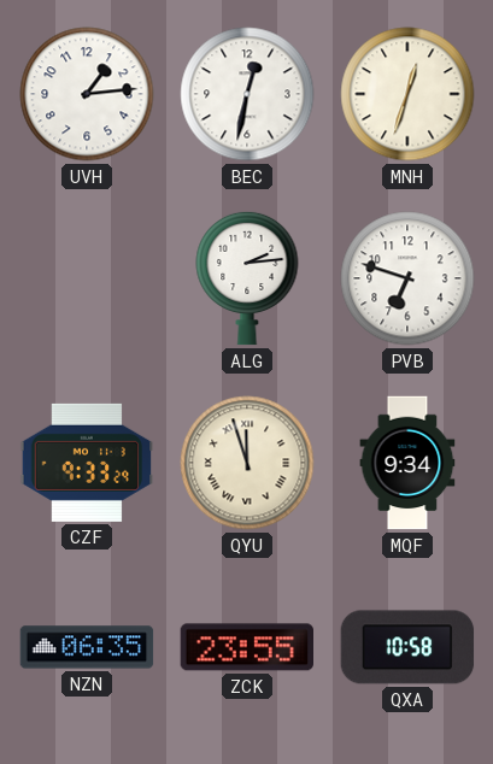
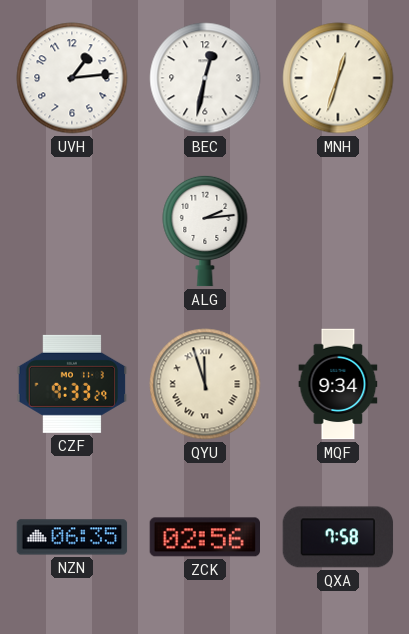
PVB: 6:48 -> none
ZCK: 23:55 -> 02:56
QXA: 10:58 -> 7:58
